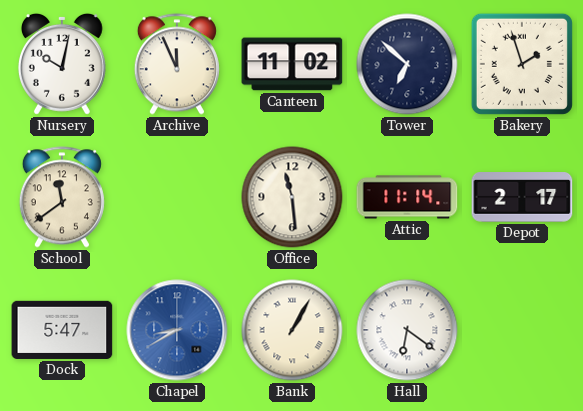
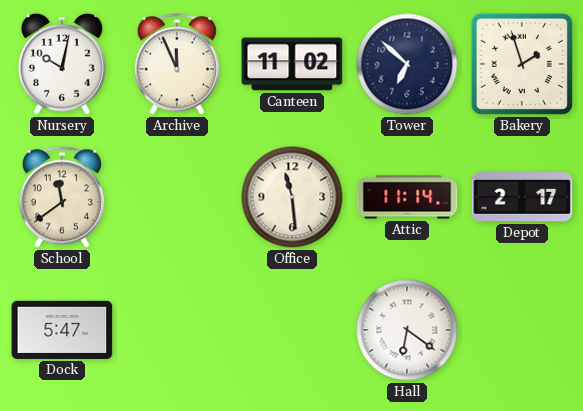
Chapel: 8:40 -> none
Bank: 1:05 -> none
